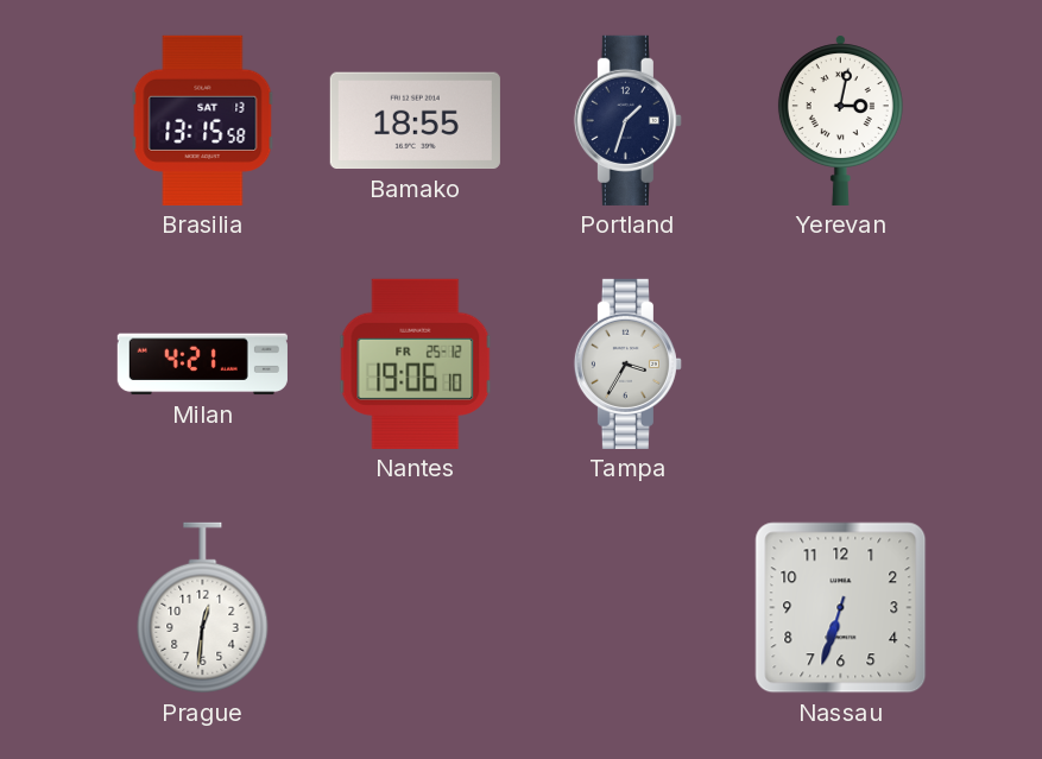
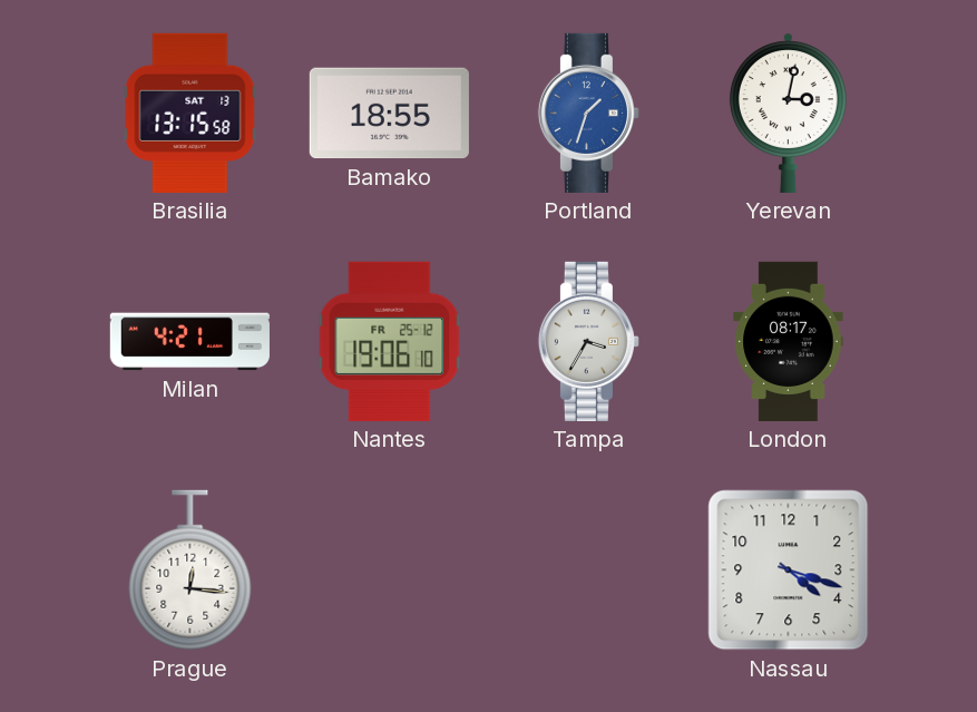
Portland dial: navy -> blue
London: none -> 08:17
Prague: 12:31 -> 12:16
Nassau: 6:33 -> 4:18
